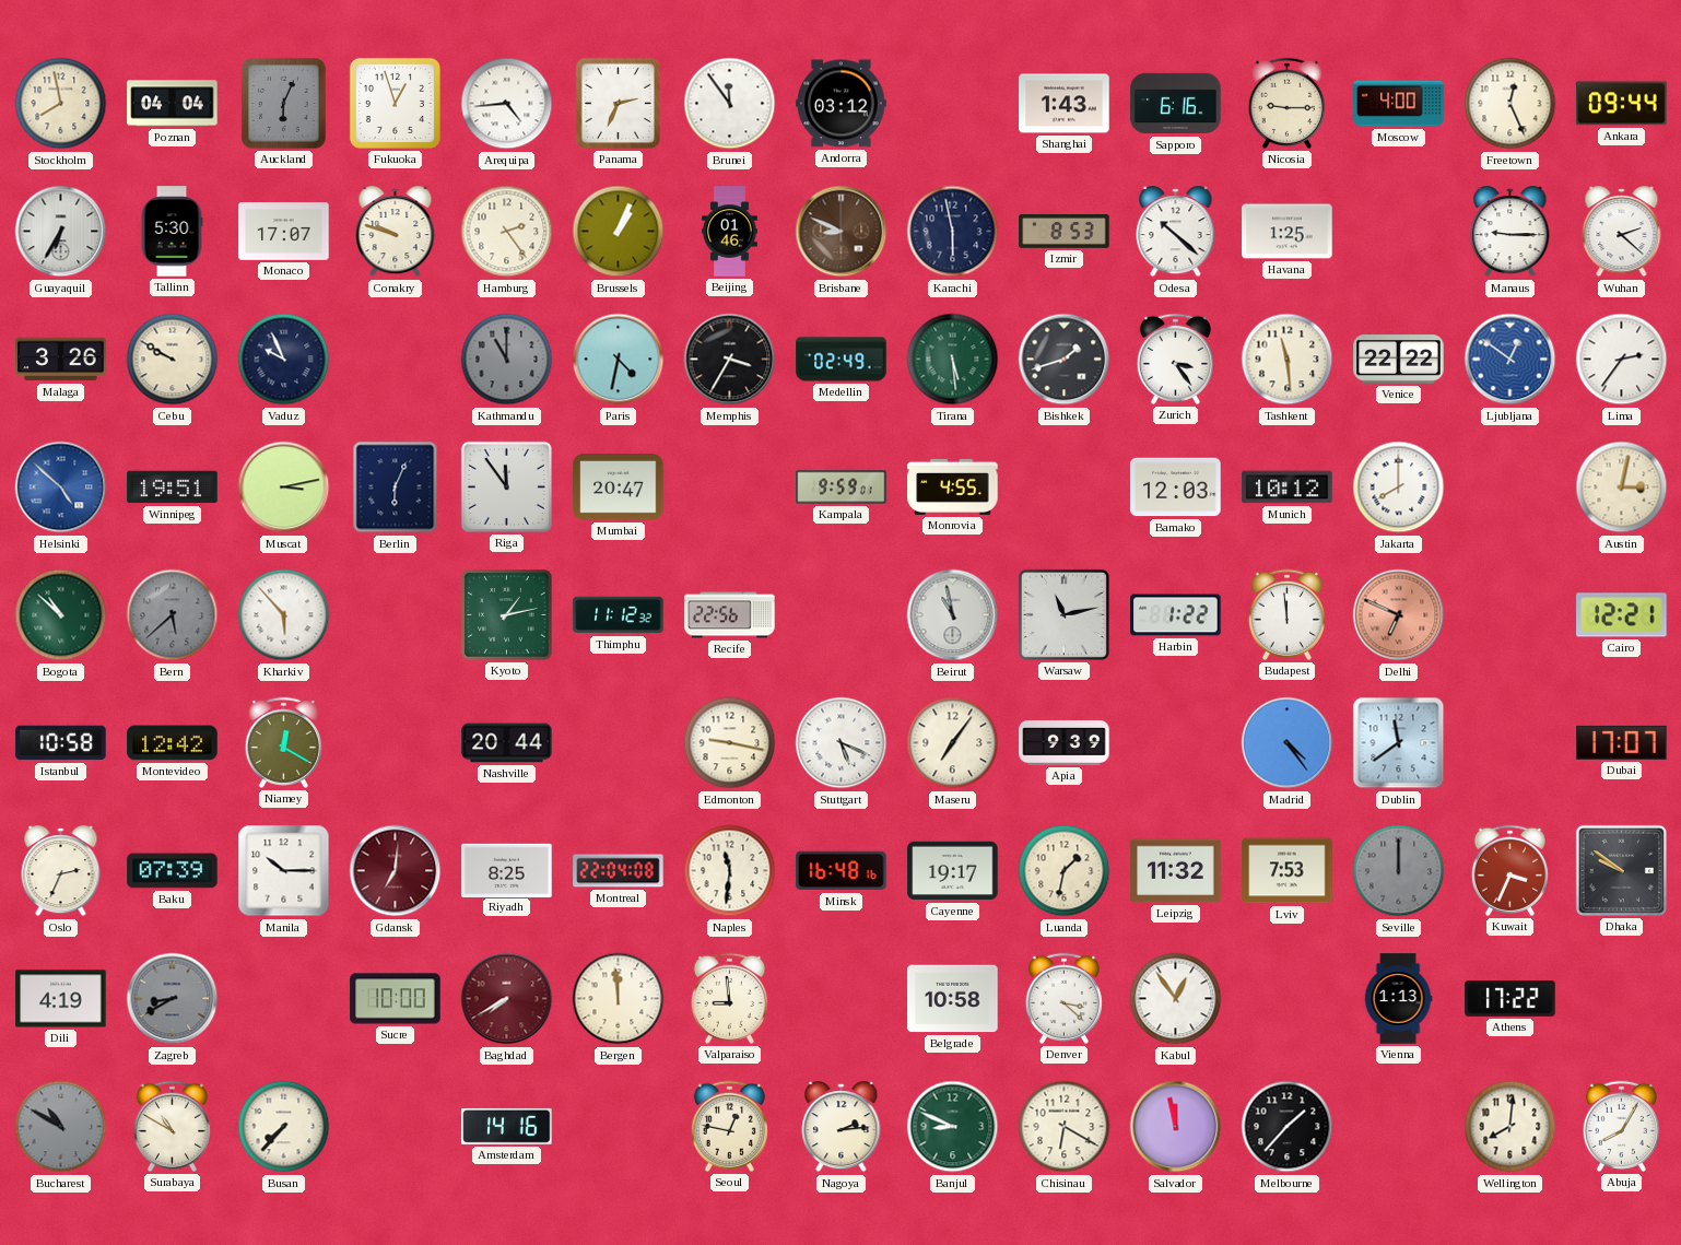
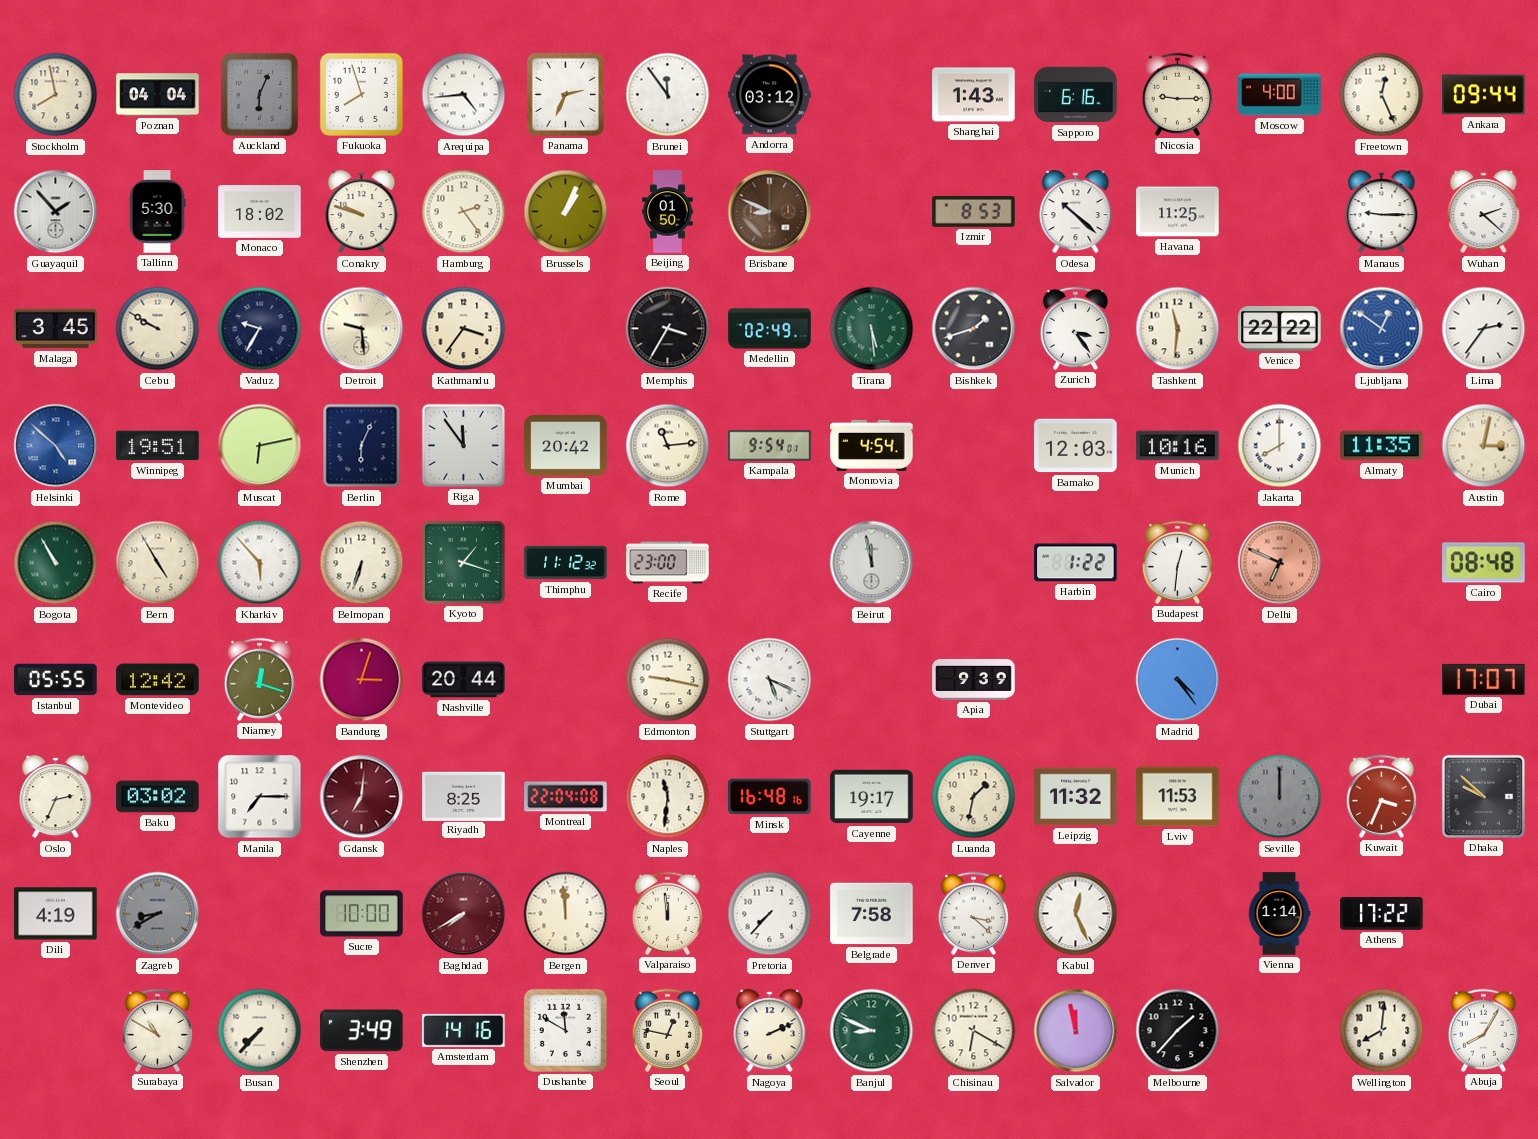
Fukuoka: 12:57 -> 7:57
Guayaquil: 6:35 -> 1:53
Monaco: 17:07 -> 18:02
Beijing: 01:46 -> 01:50
Karachi: 5:58 -> none
Havana: 1:25 -> 11:25
Malaga: 3:26 -> 3:45
Vaduz: 9:56 -> 9:35
Detroit: none -> 9:29
Kathmandu: 11:00 -> 3:36
Kathmandu dial: grey -> cream
Paris: 4:32 -> none
Tashkent: 11:29 -> 11:31
Muscat: 3:13 -> 6:13
Mumbai: 20:47 -> 20:42
Rome: none -> 11:14
Kampala: 9:59 -> 9:54
Monrovia: 4:55 -> 4:54
Munich: 10:12 -> 10:16
Almaty: none -> 11:35
Bogota: 10:52 -> 10:55
Bern: 5:38 -> 4:55
Bern dial: grey -> cream
Belmopan: none -> 6:33
Kyoto: 1:13 -> 1:18
Recife: 22:56 -> 23:00
Beirut: 10:58 -> 11:58
Warsaw: 11:13 -> none
Budapest: 11:59 -> 12:31
Cairo: 12:21 -> 08:48
Istanbul: 10:58 -> 05:55
Niamey: 12:20 -> 12:18
Bandung: none -> 3:03
Maseru: 7:06 -> none
Dublin: 11:39 -> none
Baku: 07:39 -> 03:02
Manila: 10:15 -> 7:15
Lviv: 7:53 -> 11:53
Dhaka: 9:51 -> 9:52
Valparaiso: 8:59 -> 11:59
Pretoria: none -> 7:37
Belgrade: 10:58 -> 7:58
Kabul: 12:54 -> 12:26
Vienna: 1:13 -> 1:14
Bucharest: 10:50 -> none
Shenzhen: none -> 3:49
Dushanbe: none -> 11:50
Nagoya: 2:14 -> 2:11
